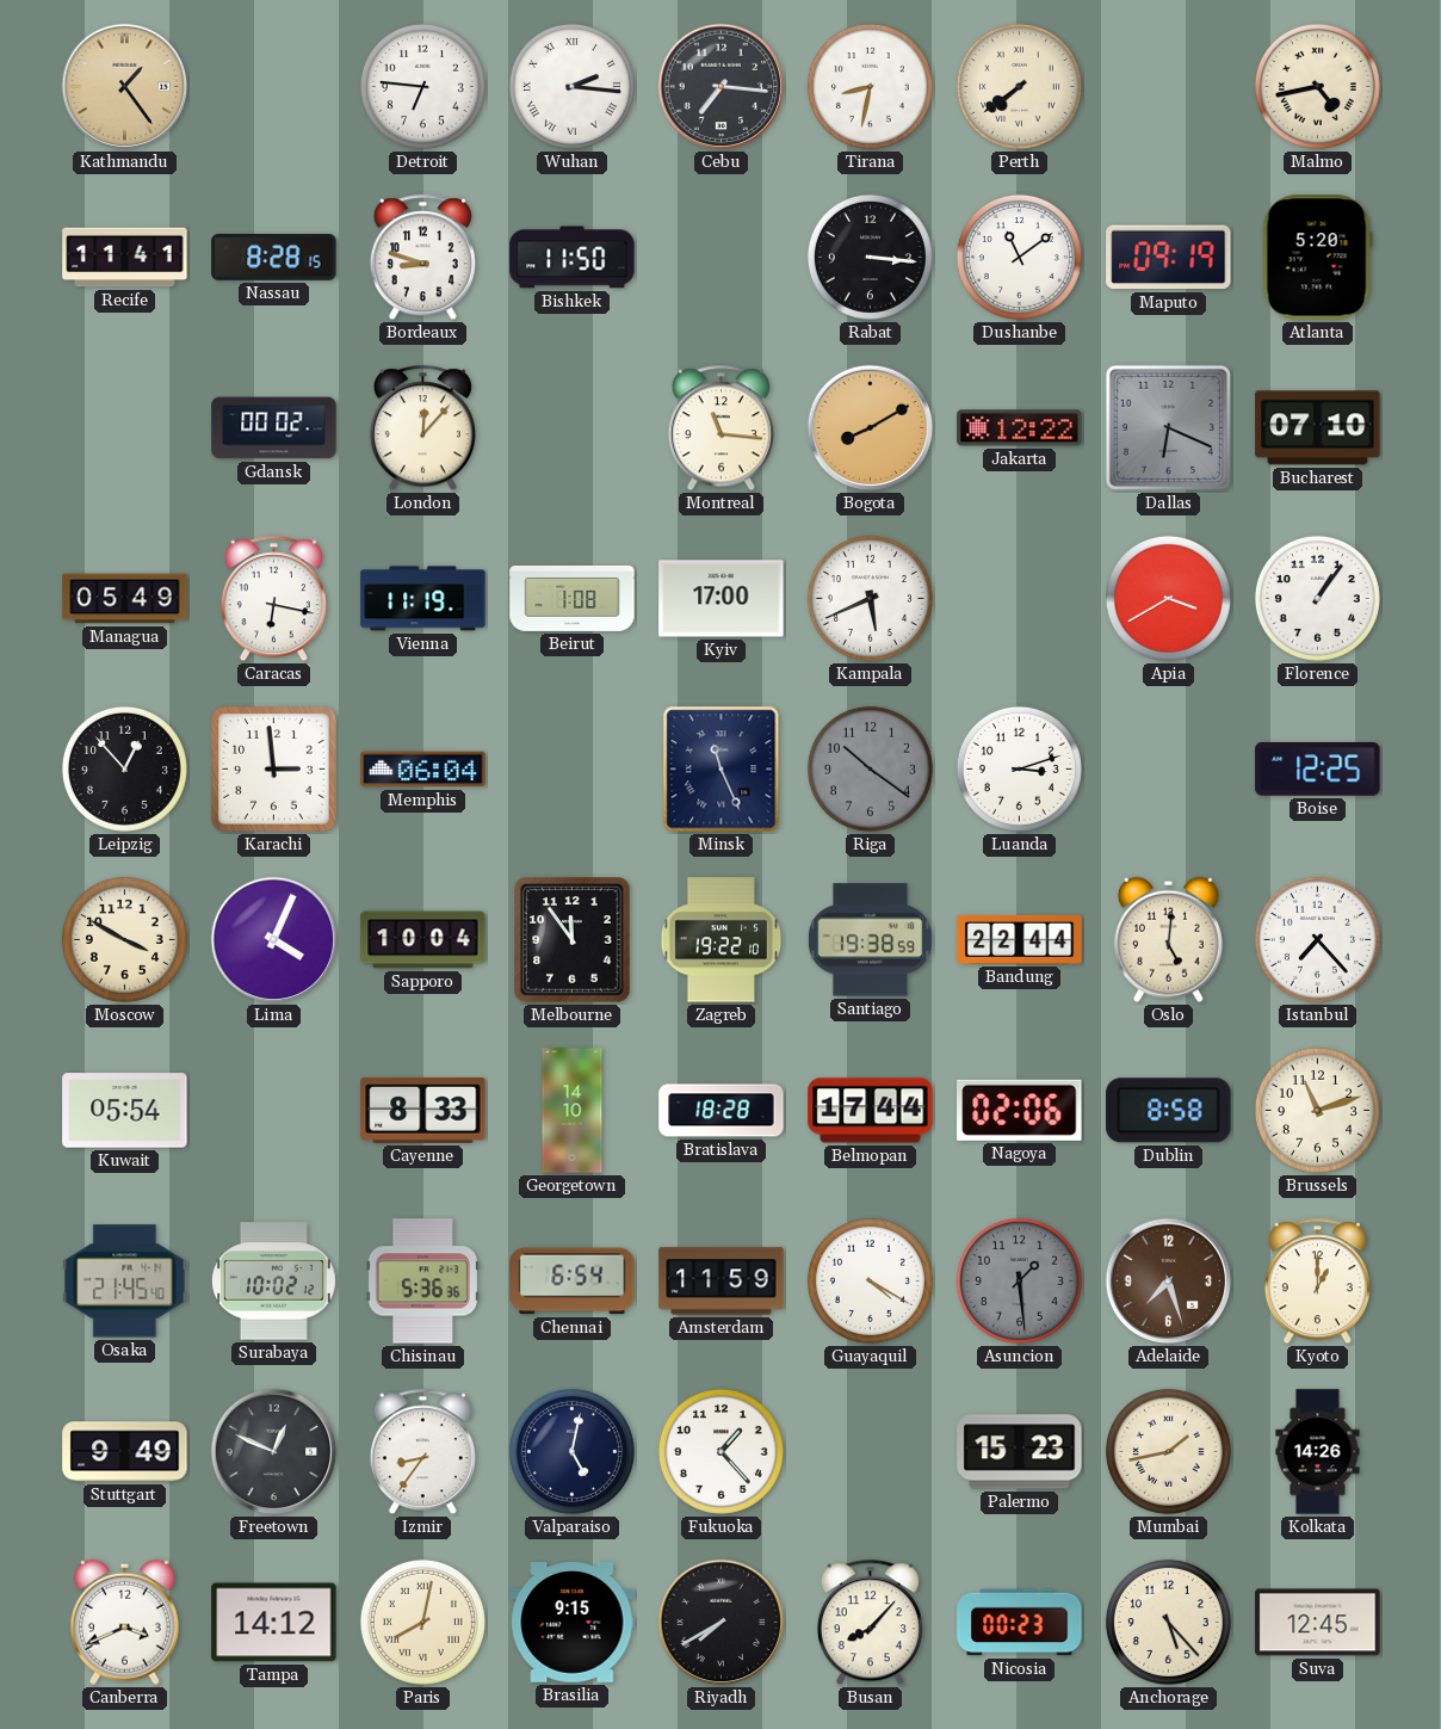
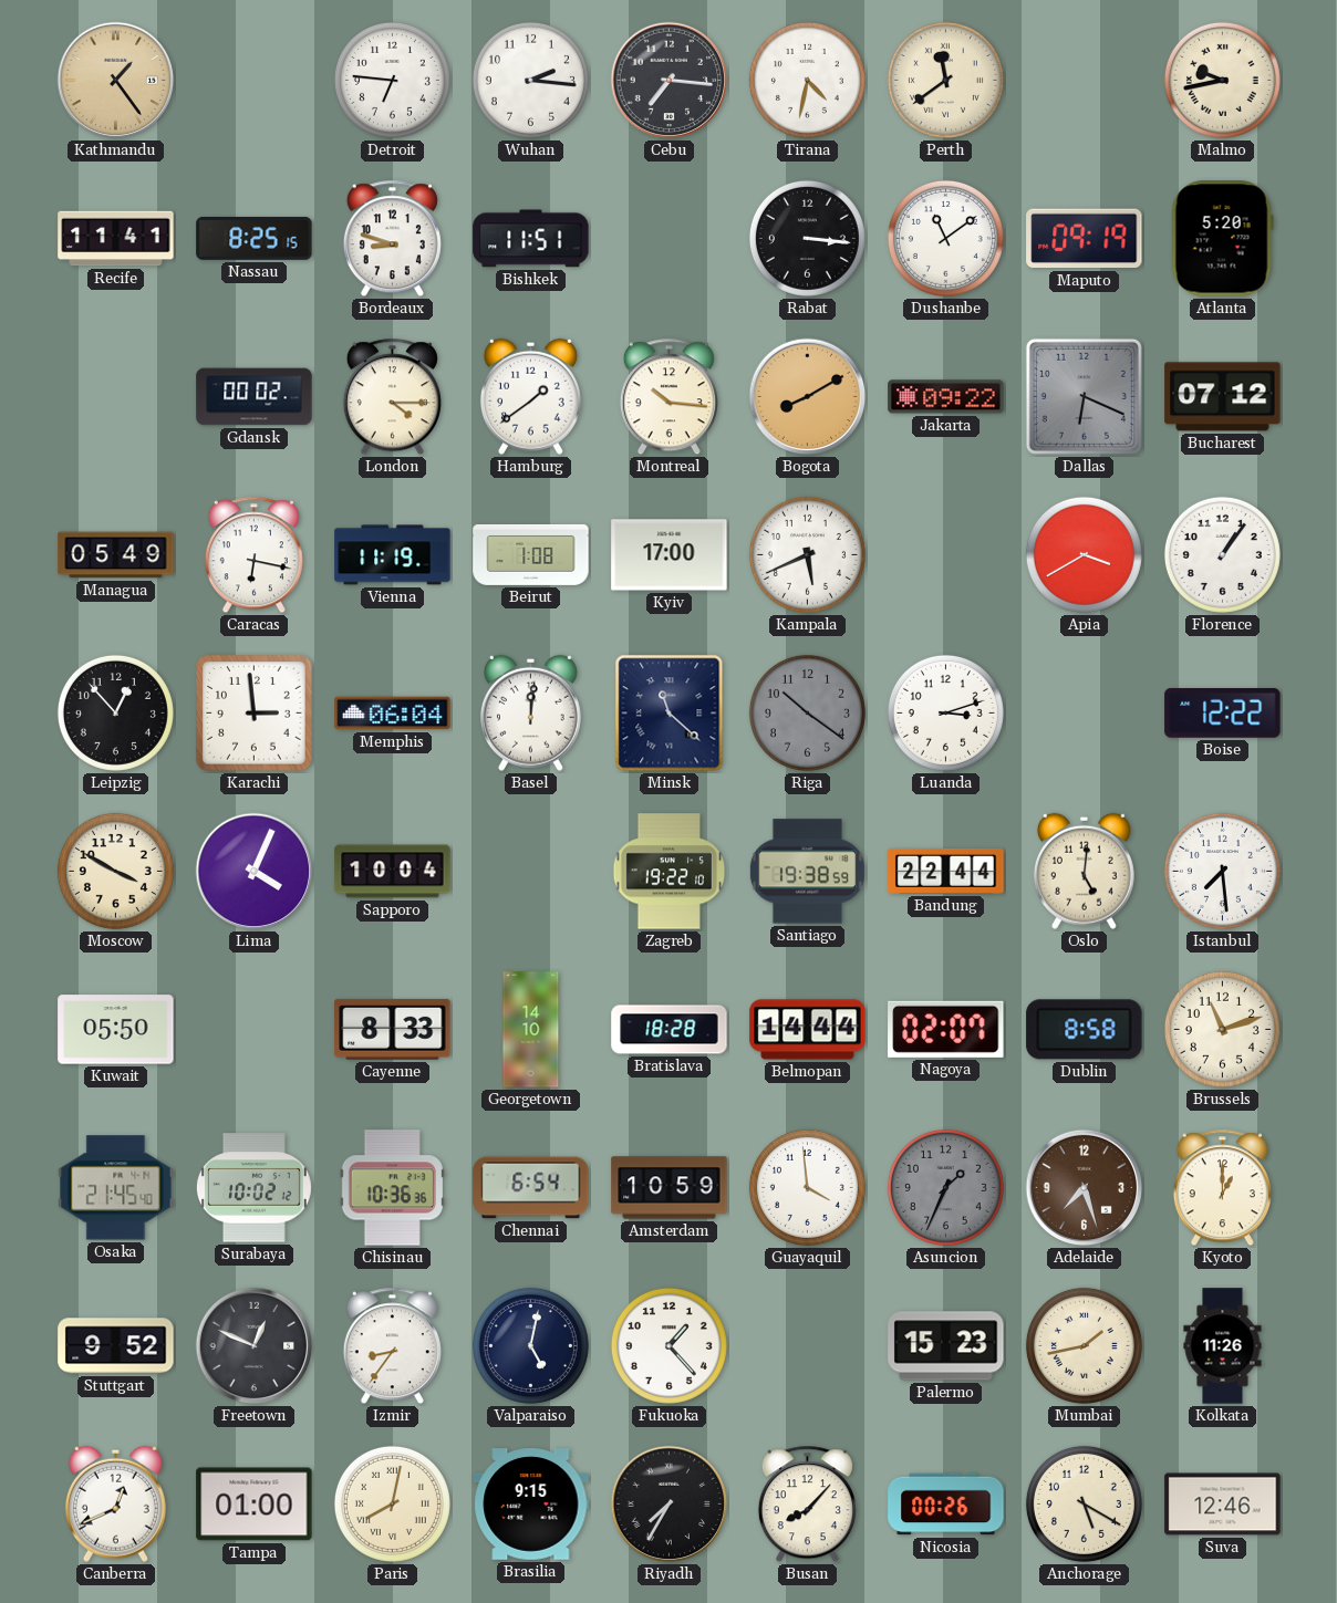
Wuhan numerals: Roman -> Arabic
Tirana: 8:32 -> 4:32
Perth: 7:39 -> 11:39
Malmo: 4:43 -> 9:43
Nassau: 8:28 -> 8:25
Bishkek: 11:50 -> 11:51
London: 12:07 -> 4:15
Hamburg: none -> 1:39
Montreal: 11:16 -> 10:16
Jakarta: 12:22 -> 09:22
Bucharest: 07:10 -> 07:12
Basel: none -> 12:01
Minsk: 11:26 -> 11:22
Boise: 12:25 -> 12:22
Melbourne: 11:54 -> none
Istanbul: 7:23 -> 7:29
Kuwait: 05:54 -> 05:50
Belmopan: 17:44 -> 14:44
Nagoya: 02:06 -> 02:07
Chisinau: 5:36 -> 10:36
Amsterdam: 11:59 -> 10:59
Guayaquil: 4:20 -> 3:59
Asuncion: 1:29 -> 1:34
Stuttgart: 9:49 -> 9:52
Kolkata: 14:26 -> 11:26
Canberra: 3:41 -> 12:41
Tampa: 14:12 -> 01:00
Riyadh: 7:40 -> 7:35
Nicosia: 00:23 -> 00:26
Anchorage: 5:23 -> 5:20
Suva: 12:45 -> 12:46
